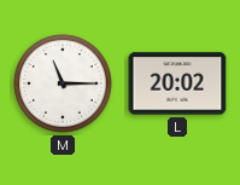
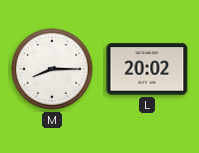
M: 11:15 -> 8:15
